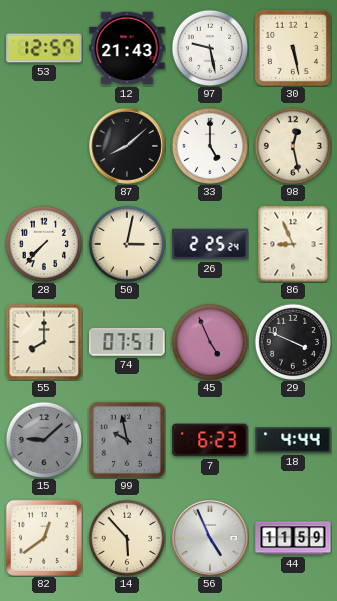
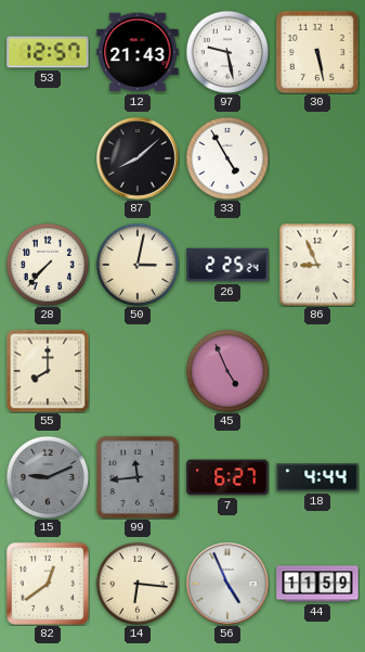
33: 5:00 -> 4:55
98: 12:28 -> none
74: 07:51 -> none
29: 3:49 -> none
15: 9:08 -> 9:11
99: 9:58 -> 11:44
7: 6:23 -> 6:27
14: 5:53 -> 6:16
